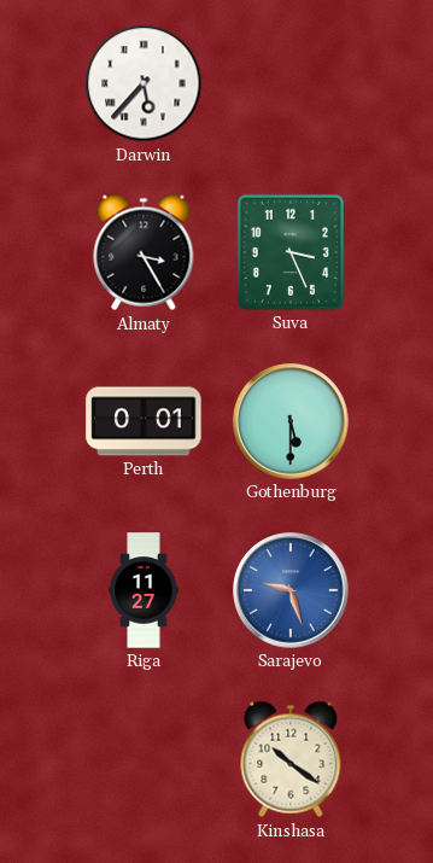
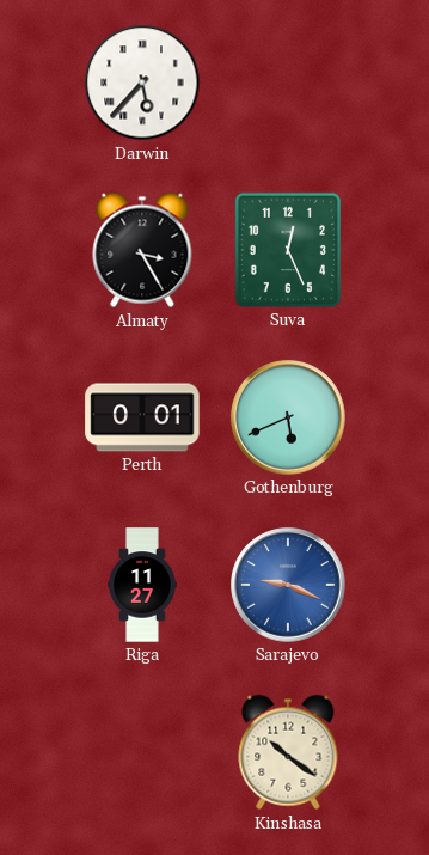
Suva: 3:26 -> 12:26
Gothenburg: 5:30 -> 5:41
Sarajevo: 9:27 -> 9:19
